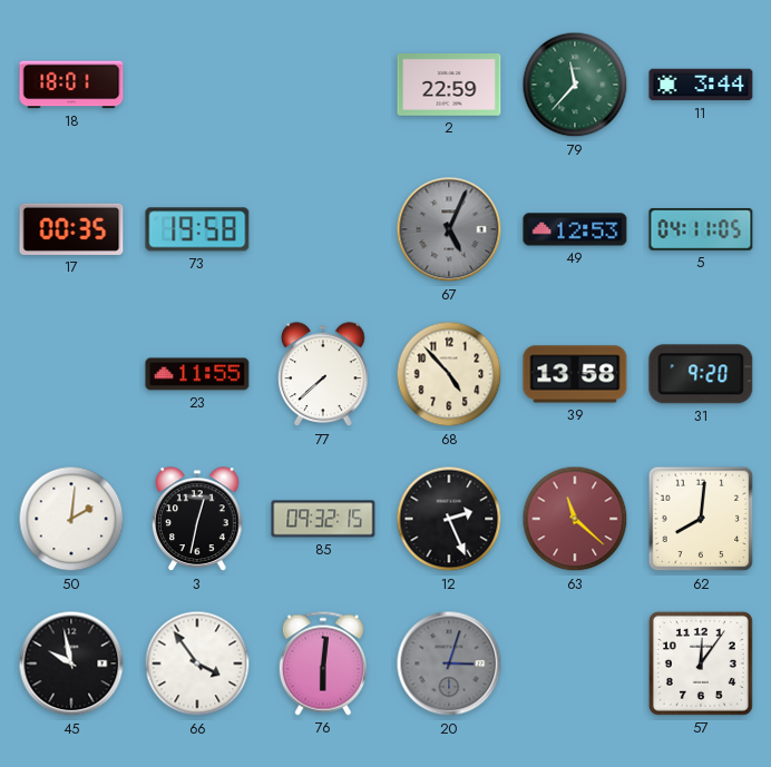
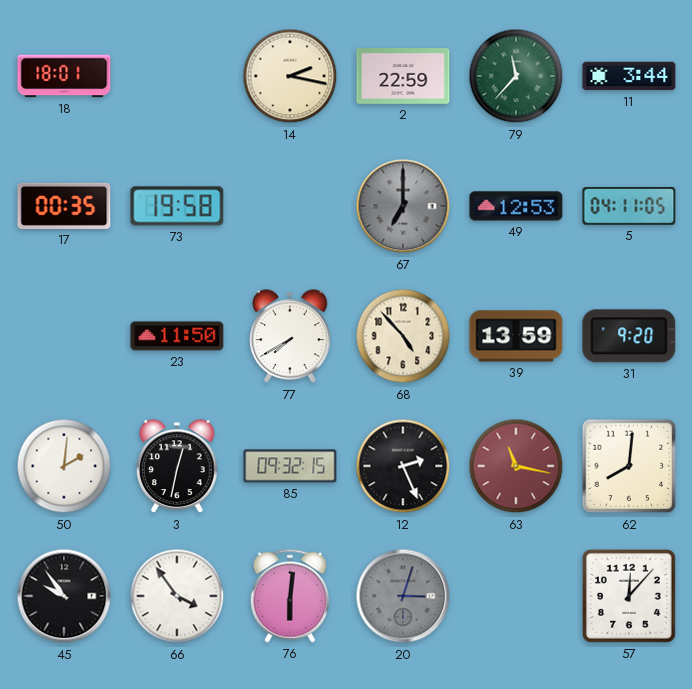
14: none -> 2:17
67: 5:04 -> 7:00
23: 11:55 -> 11:50
77: 7:38 -> 7:40
39: 13:58 -> 13:59
63: 11:22 -> 11:17
45: 9:58 -> 9:54
57: 12:06 -> 12:07
